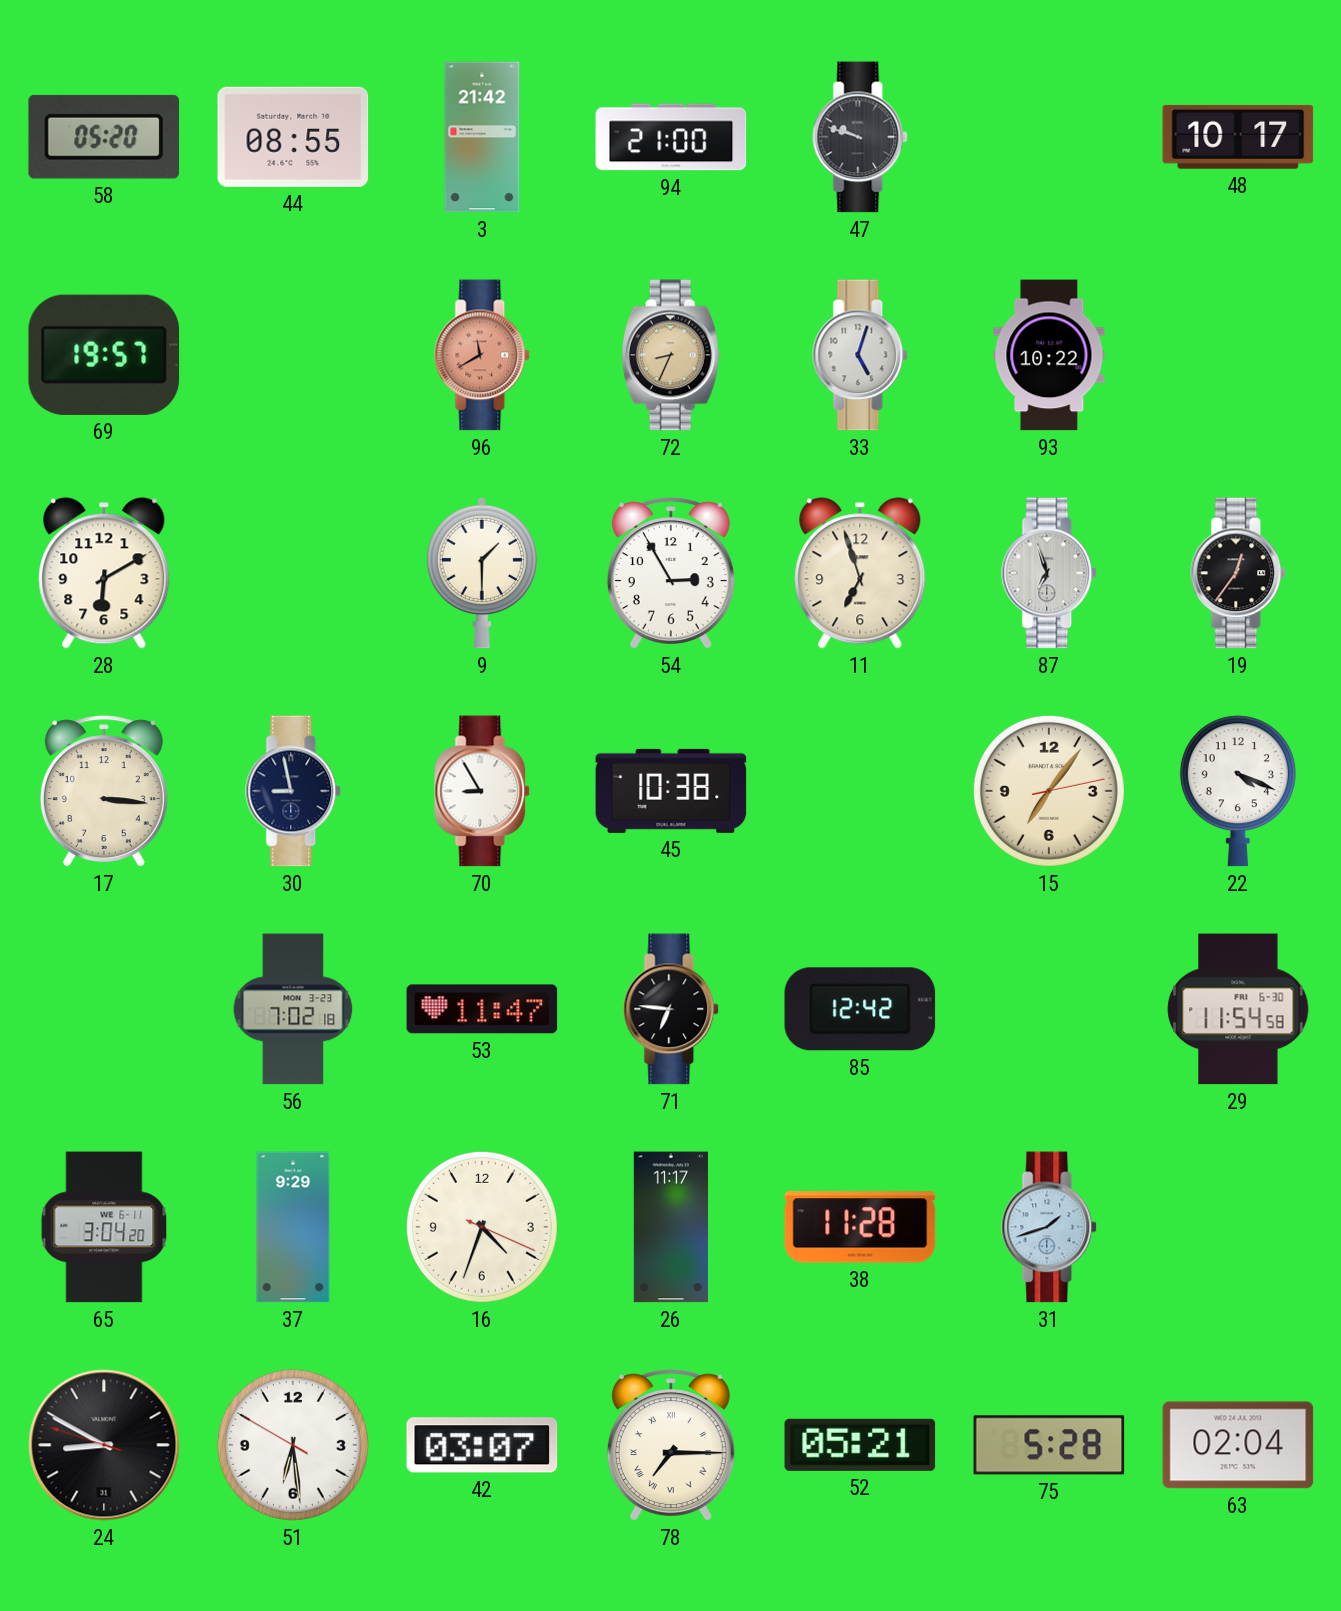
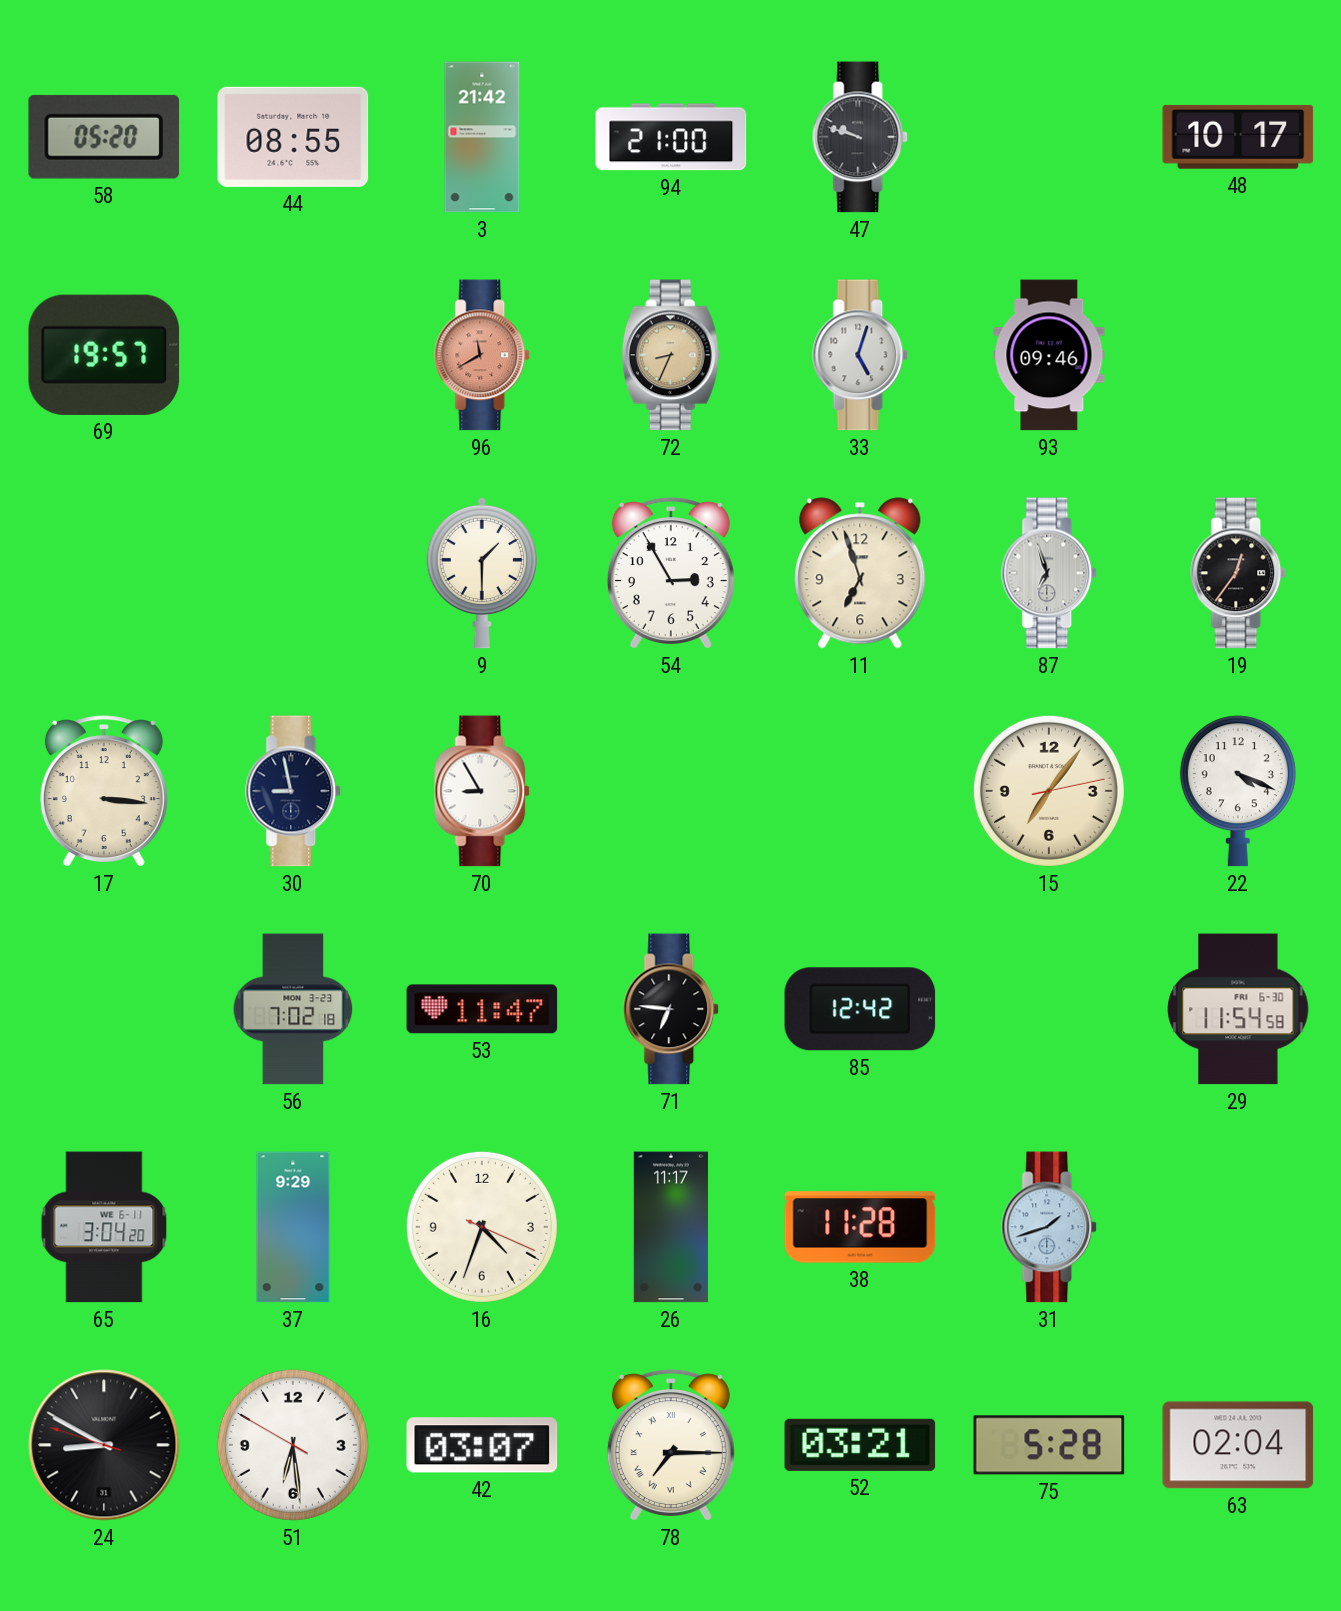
93: 10:22 -> 09:46
28: 6:10 -> none
45: 10:38 -> none
52: 05:21 -> 03:21
